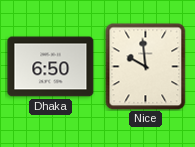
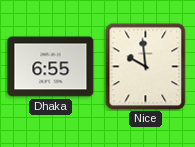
Dhaka: 6:50 -> 6:55
